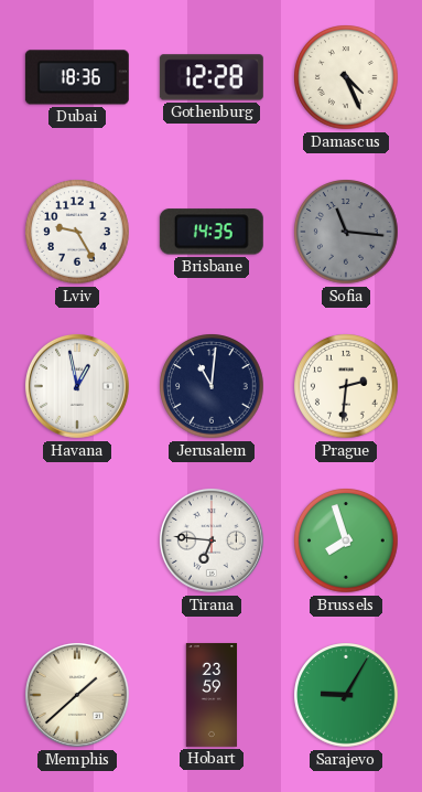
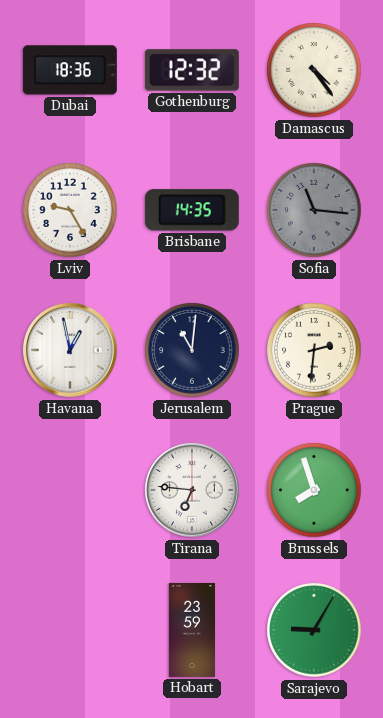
Gothenburg: 12:28 -> 12:32
Damascus: 4:26 -> 4:24
Memphis: 1:38 -> none
